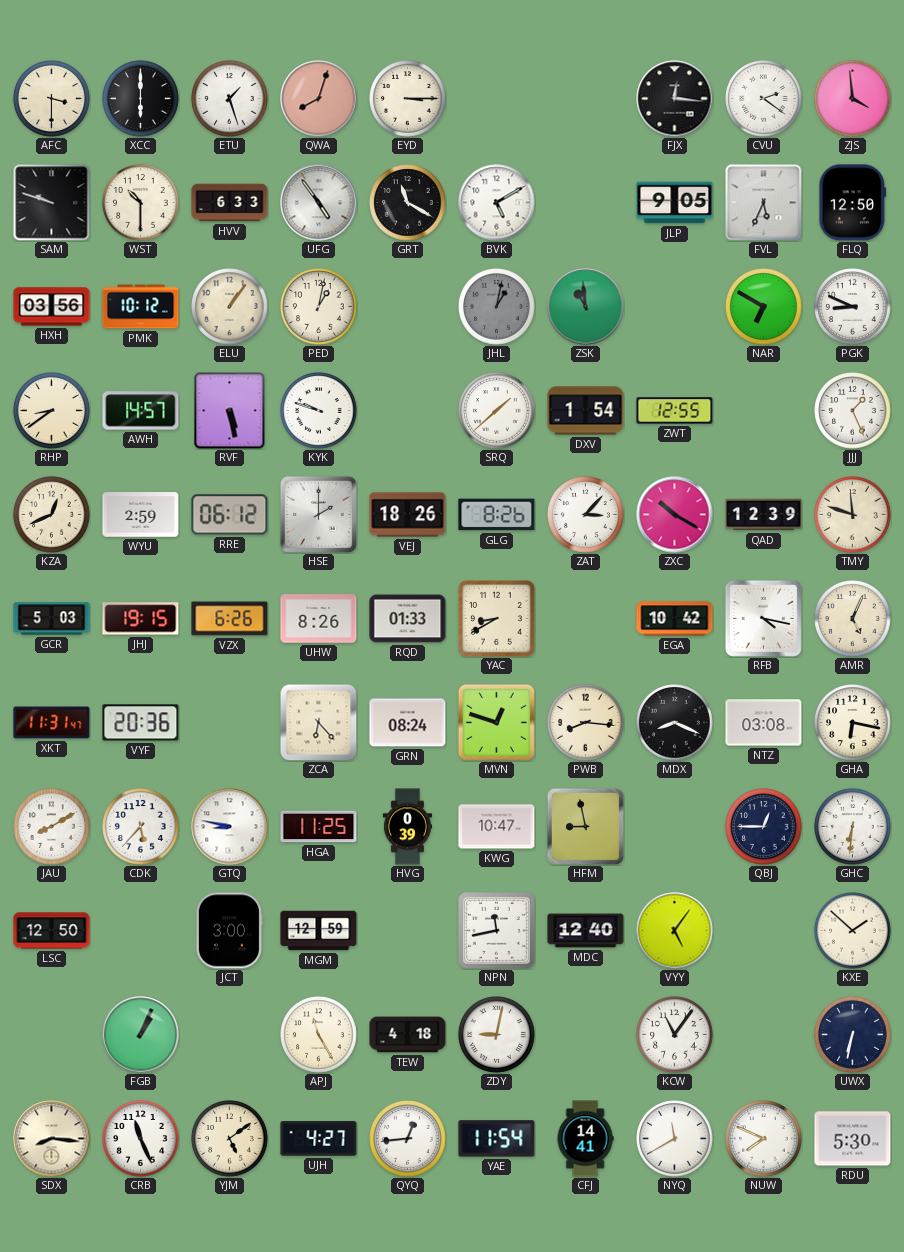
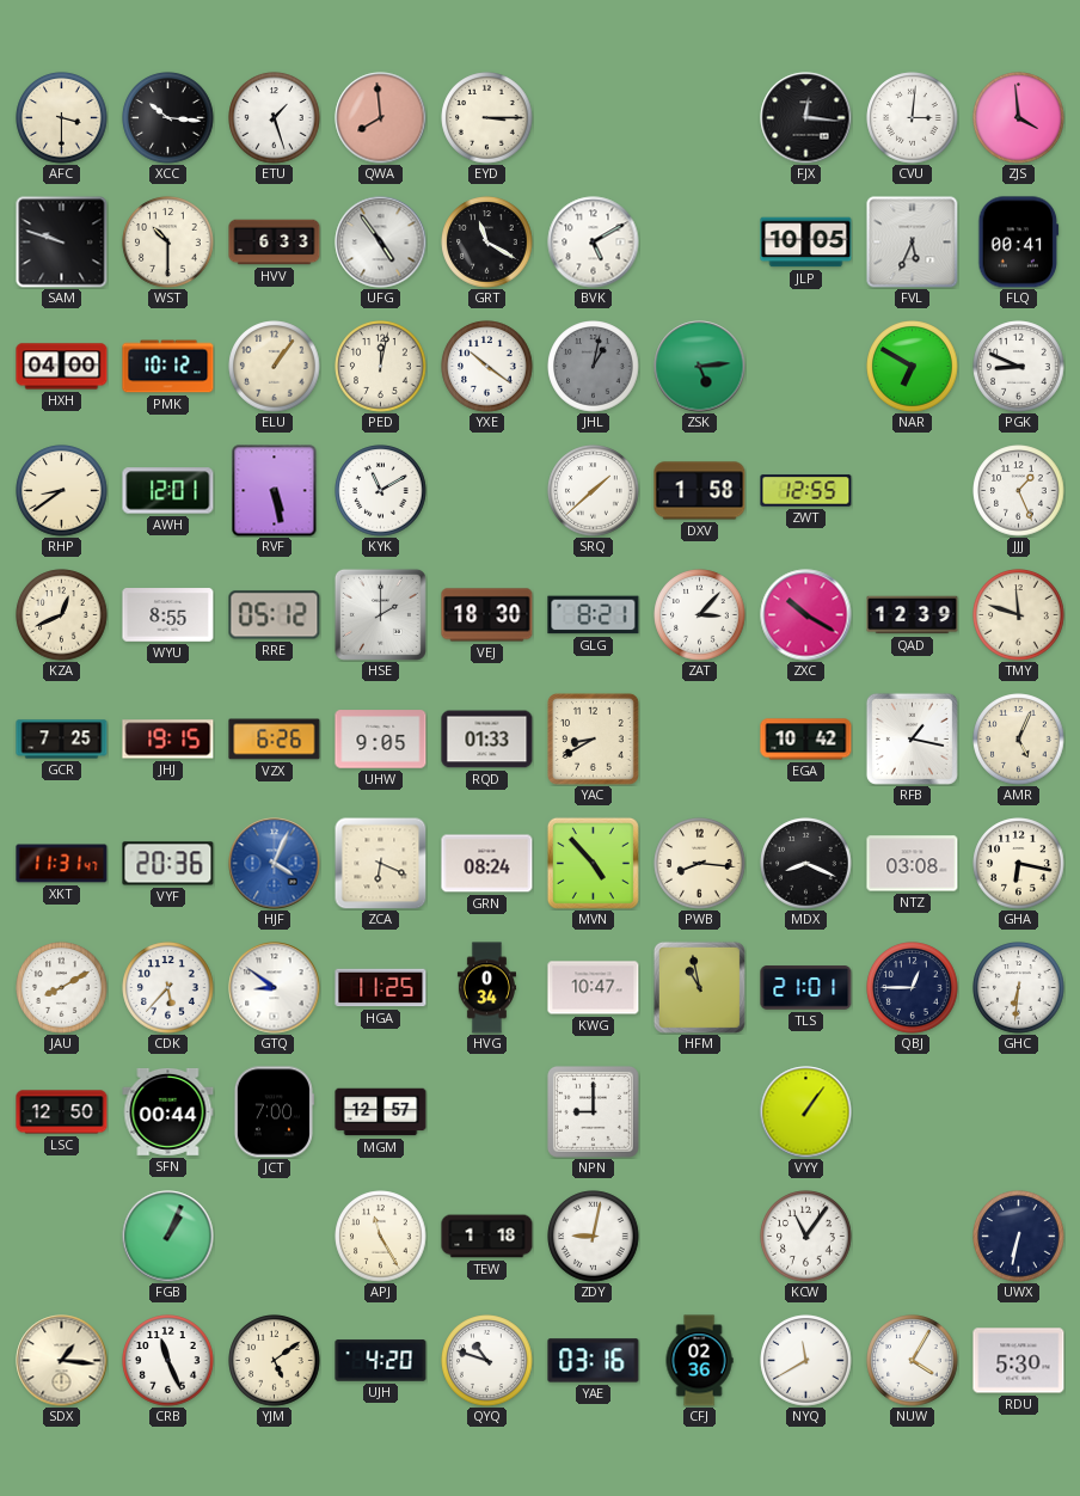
XCC: 6:00 -> 10:16
QWA: 8:03 -> 7:59
CVU: 2:21 -> 3:01
JLP: 9:05 -> 10:05
FLQ: 12:50 -> 00:41
HXH: 03:56 -> 04:00
PED: 1:02 -> 12:02
YXE: none -> 10:21
ZSK: 10:59 -> 5:14
AWH: 14:57 -> 12:01
KYK: 9:48 -> 11:10
DXV: 1:54 -> 1:58
WYU: 2:59 -> 8:55
RRE: 06:12 -> 05:12
VEJ: 18:26 -> 18:30
GLG: 8:26 -> 8:21
GCR: 5:03 -> 7:25
UHW: 8:26 -> 9:05
RFB: 4:17 -> 1:17
HJF: none -> 4:04
ZCA: 6:23 -> 6:19
MVN: 12:48 -> 4:53
GTQ: 8:47 -> 8:51
HVG: 0:39 -> 0:34
HFM: 8:58 -> 10:58
TLS: none -> 21:01
SFN: none -> 00:44
JCT: 3:00 -> 7:00
MGM: 12:59 -> 12:57
NPN: 11:43 -> 9:00
MDC: 12:40 -> none
VYY: 5:06 -> 1:06
KXE: 1:52 -> none
TEW: 4:18 -> 1:18
SDX: 8:16 -> 1:16
UJH: 4:27 -> 4:20
QYQ: 12:44 -> 10:48
YAE: 11:54 -> 03:16
CFJ: 14:41 -> 02:36
NUW: 7:49 -> 4:05
